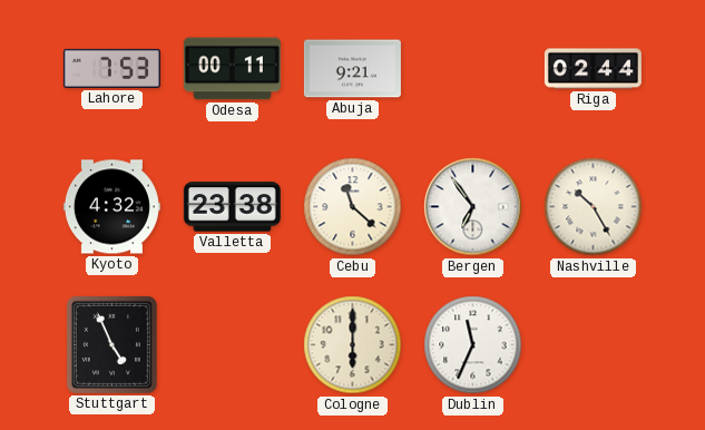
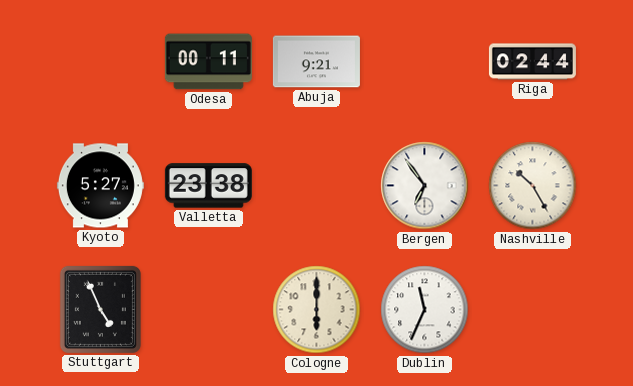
Lahore: 7:53 -> none
Kyoto: 4:32 -> 5:27
Cebu: 11:22 -> none
